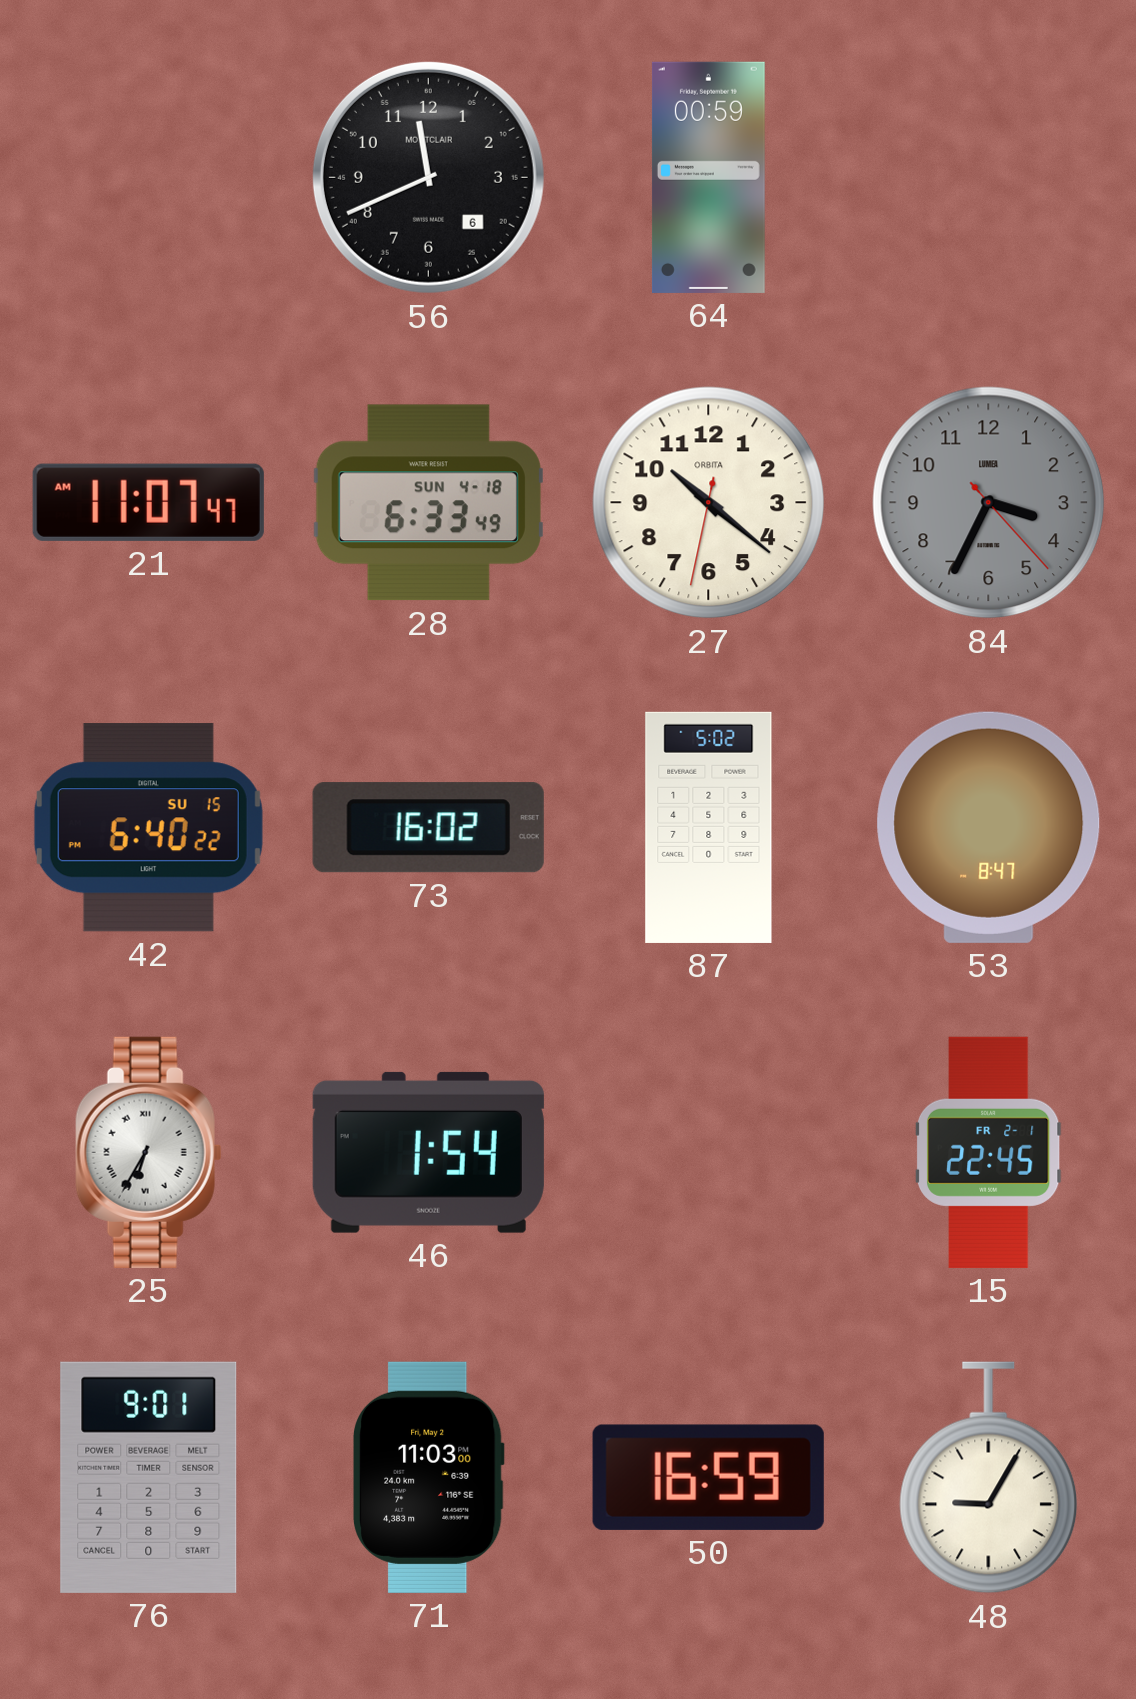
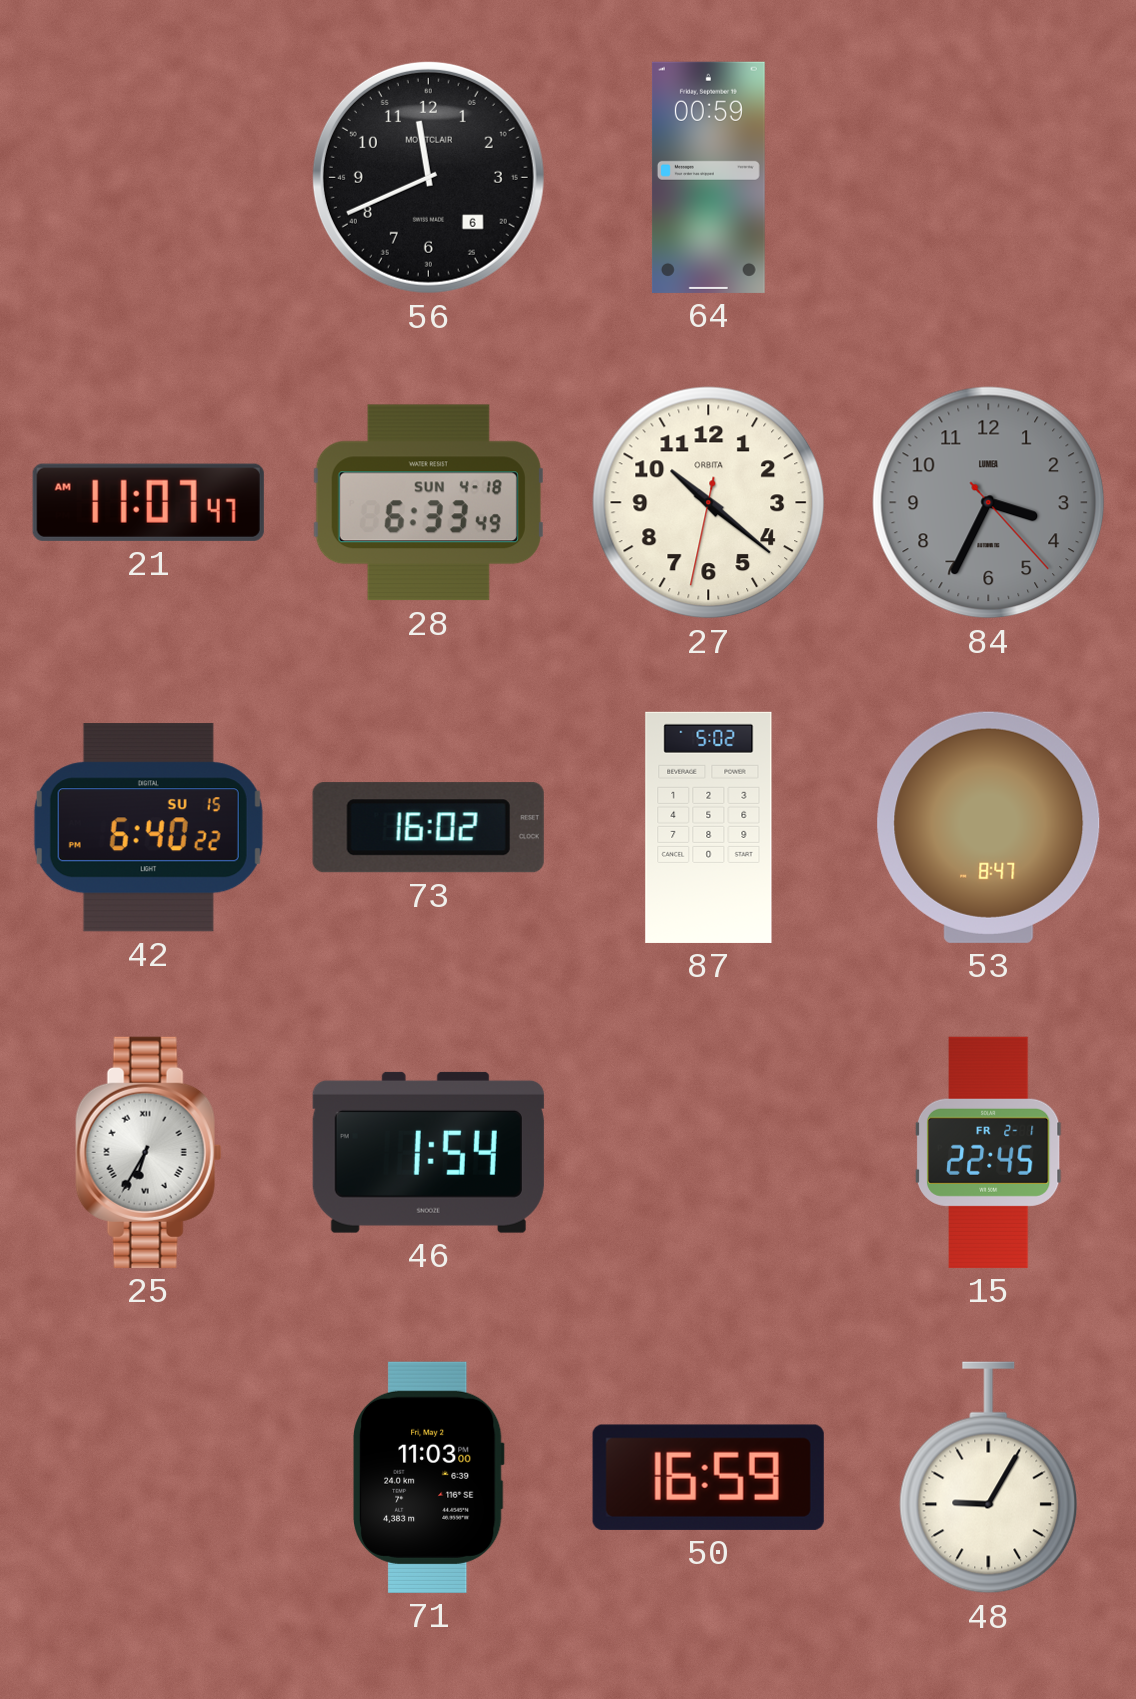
76: 9:01 -> none
